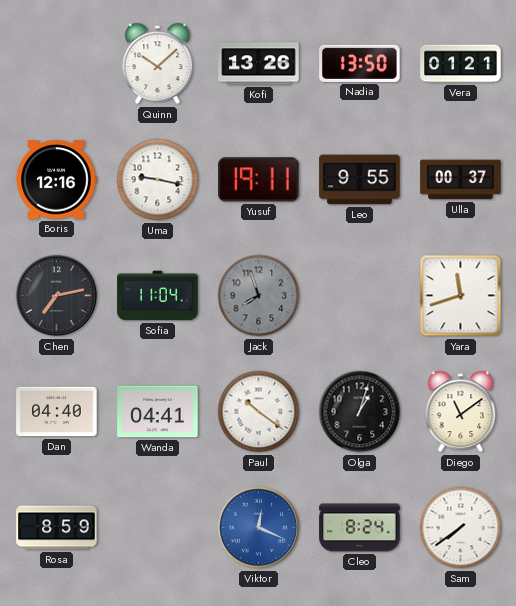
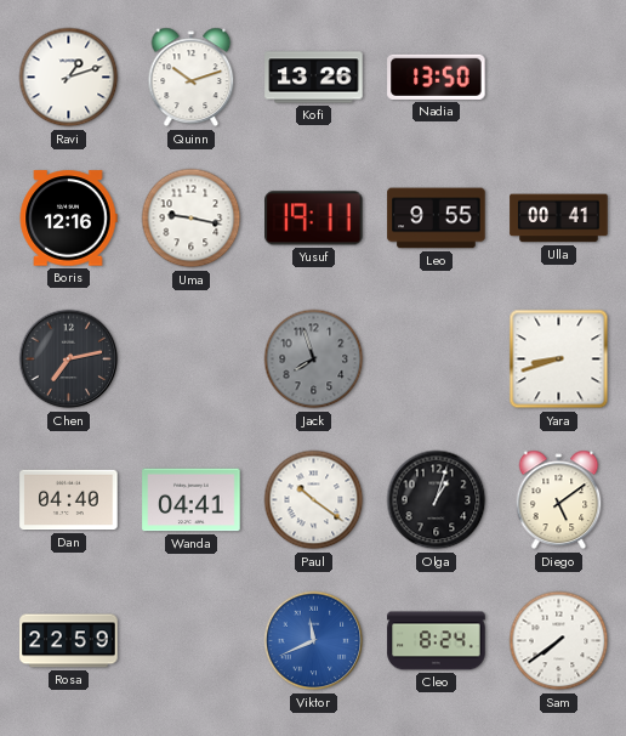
Ravi: none -> 1:12
Quinn: 10:08 -> 10:12
Vera: 01:21 -> none
Ulla: 00:37 -> 00:41
Sofia: 11:04 -> none
Yara: 11:42 -> 8:42
Diego: 11:09 -> 5:09
Rosa: 8:59 -> 22:59
Viktor: 12:19 -> 11:41
